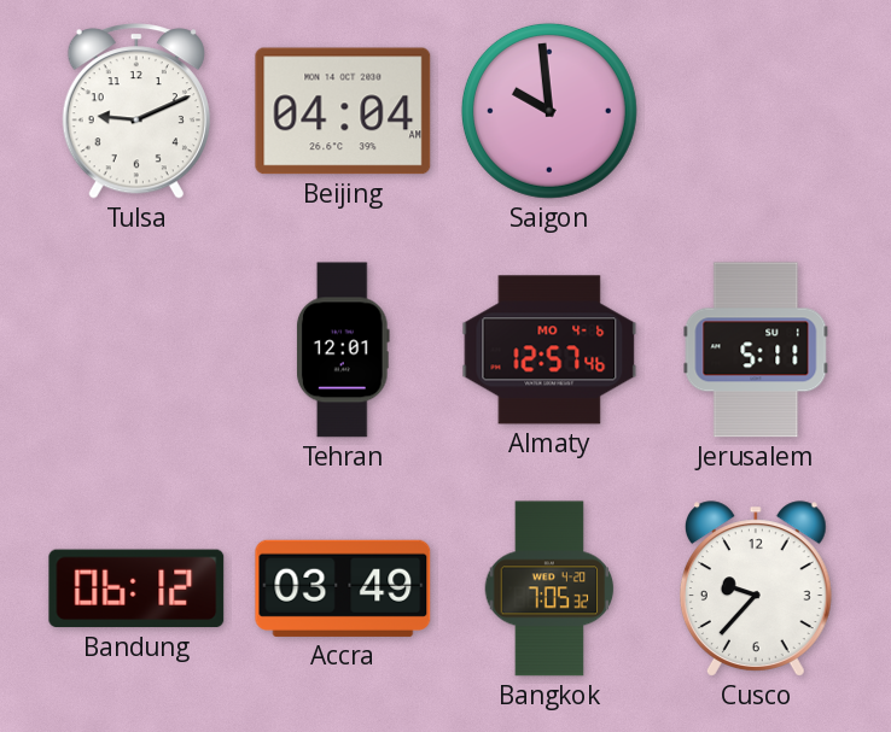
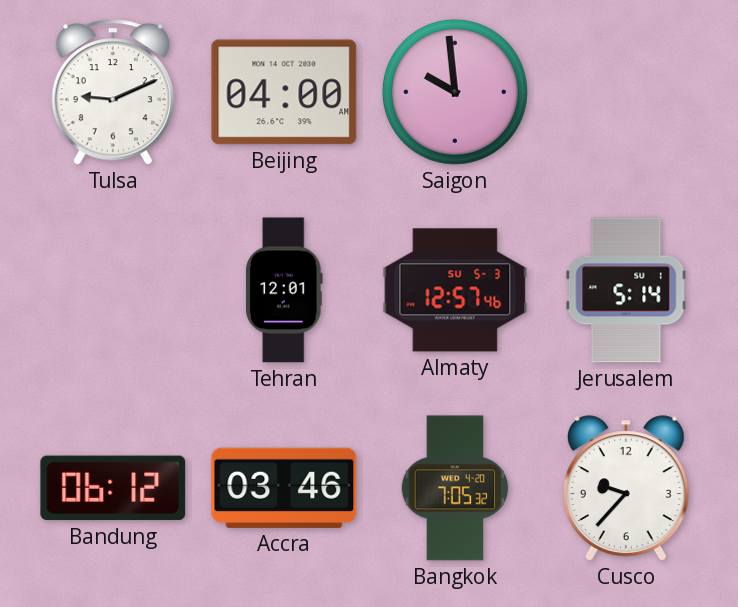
Beijing: 04:04 -> 04:00
Almaty date: MO 4-6 -> SU 5-3
Jerusalem: 5:11 -> 5:14
Accra: 03:49 -> 03:46
